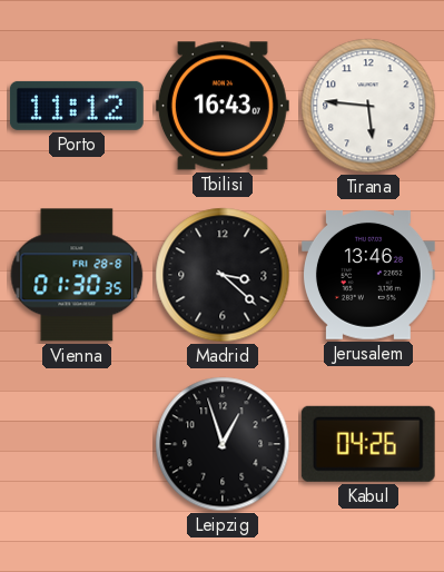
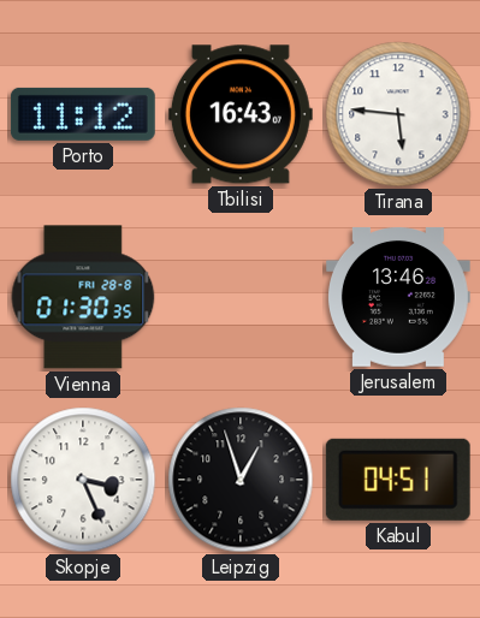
Madrid: 3:22 -> none
Skopje: none -> 3:26
Kabul: 04:26 -> 04:51
